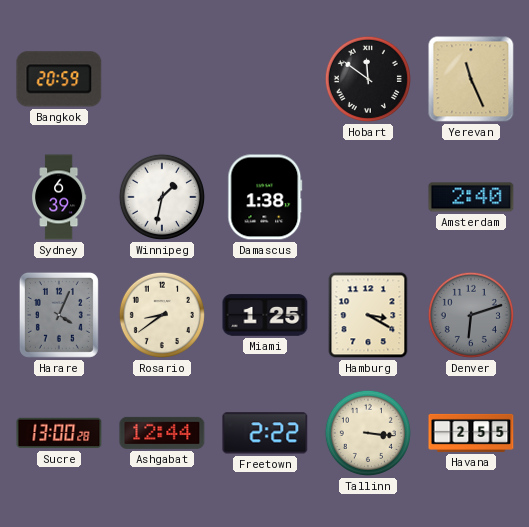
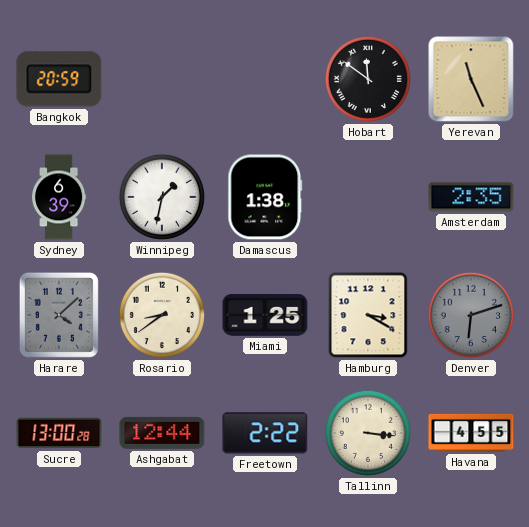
Amsterdam: 2:40 -> 2:35
Harare: 4:04 -> 4:08
Havana: 2:55 -> 4:55
